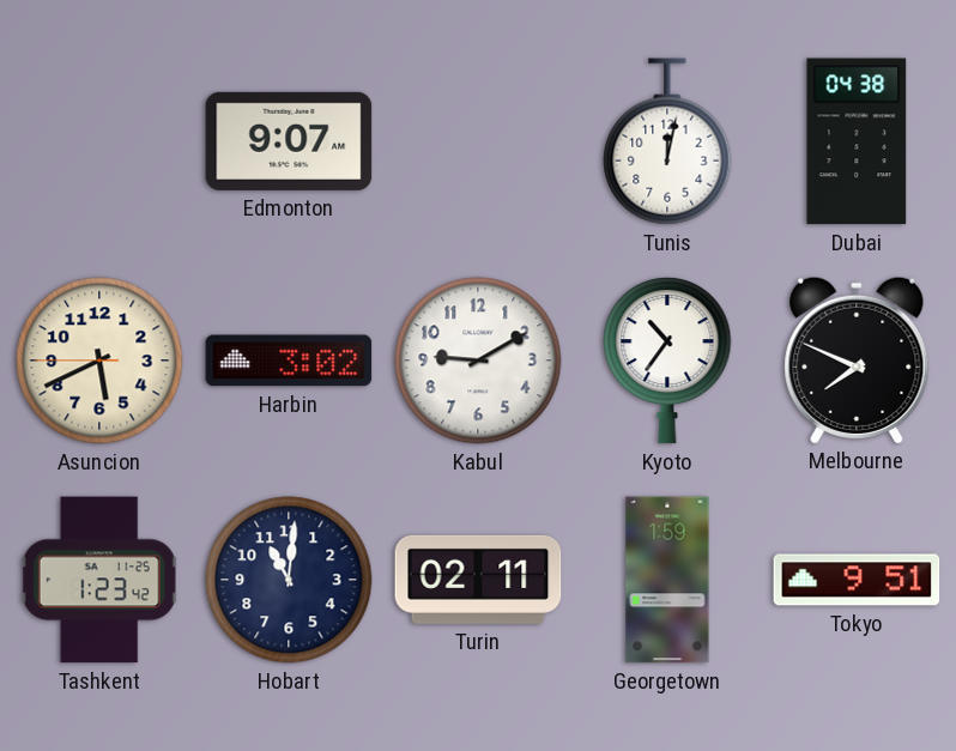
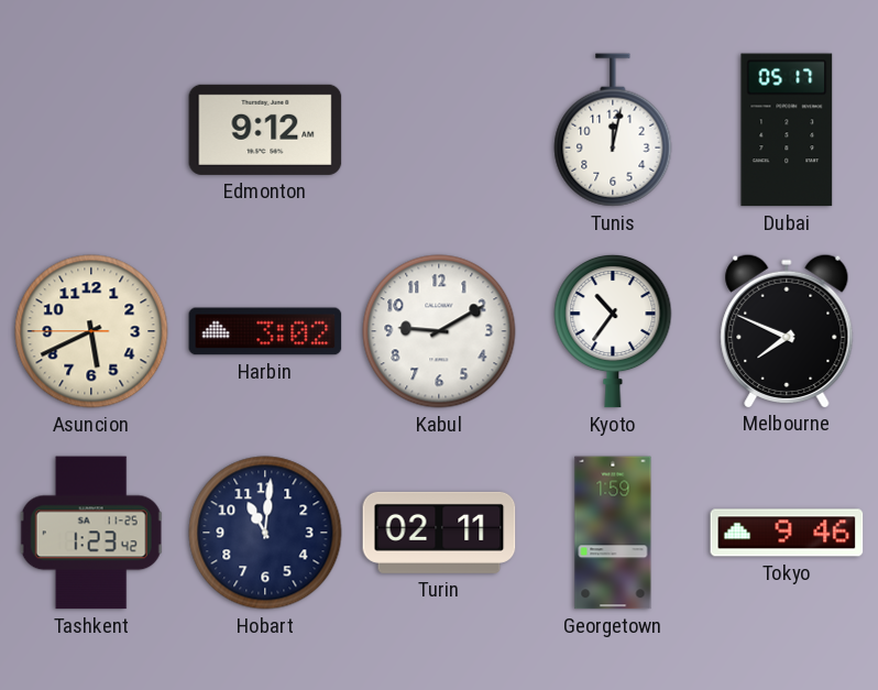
Edmonton: 9:07 -> 9:12
Dubai: 04:38 -> 05:17
Tokyo: 9:51 -> 9:46
